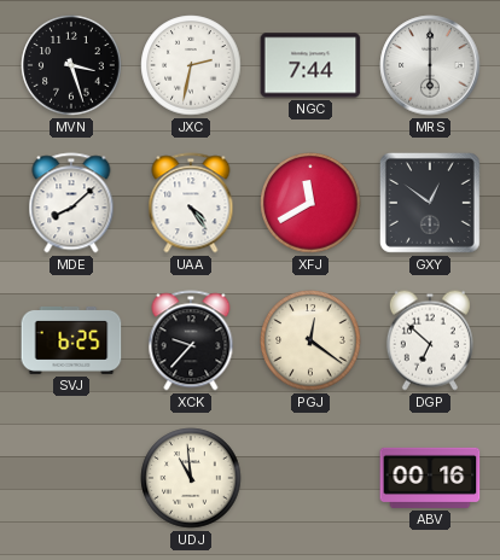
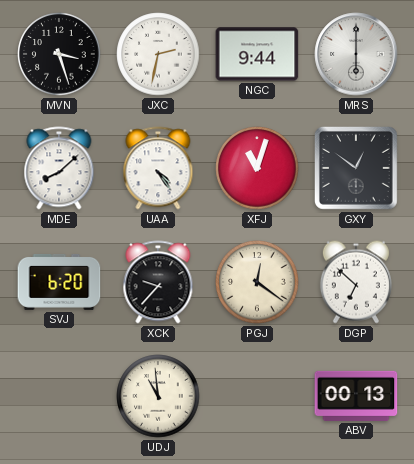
NGC: 7:44 -> 9:44
XFJ: 11:40 -> 11:03
SVJ: 6:25 -> 6:20
ABV: 00:16 -> 00:13
